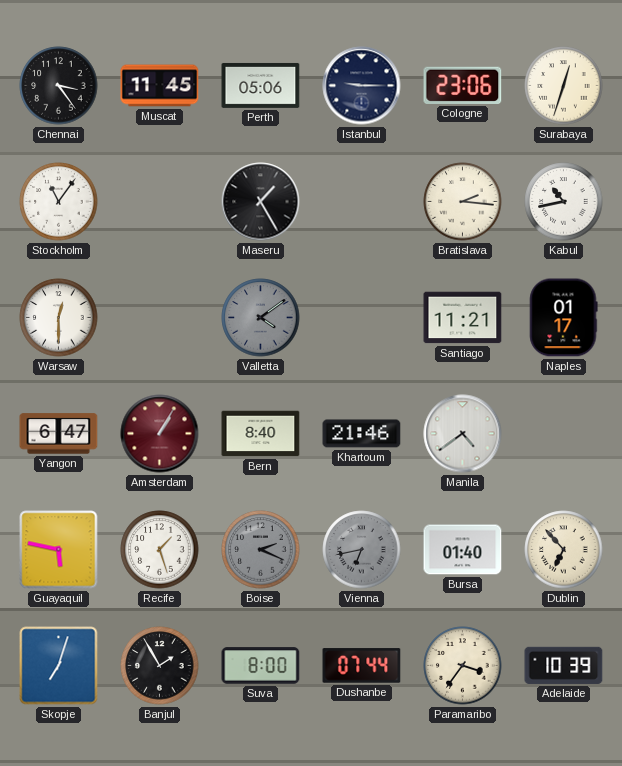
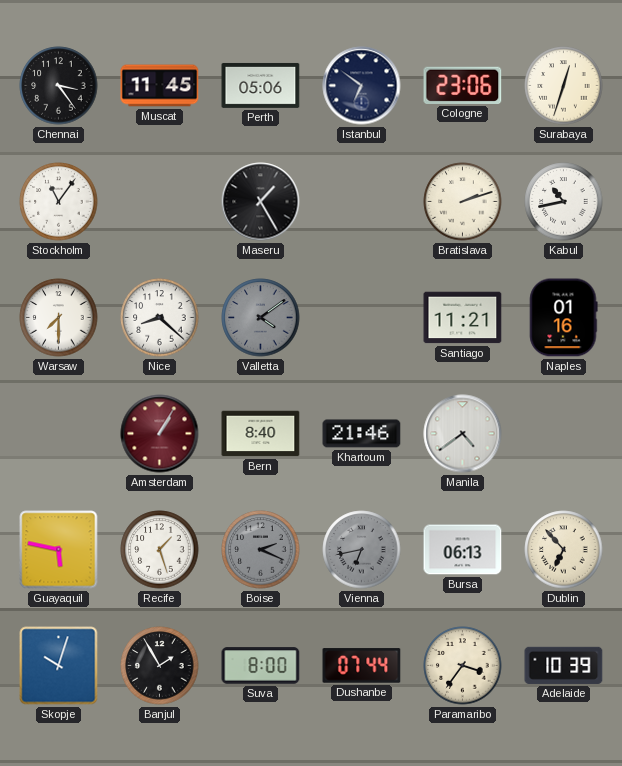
Istanbul: 9:15 -> 6:51
Bratislava: 2:16 -> 2:12
Warsaw: 12:30 -> 7:30
Nice: none -> 8:22
Naples: 01:17 -> 01:16
Yangon: 6:47 -> none
Bursa: 01:40 -> 06:13
Skopje: 7:03 -> 10:03
